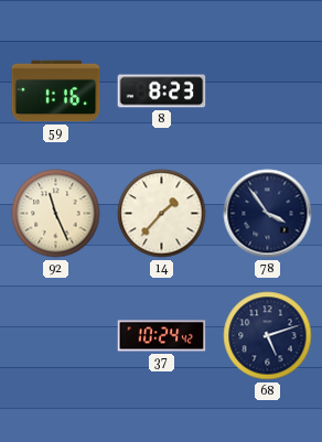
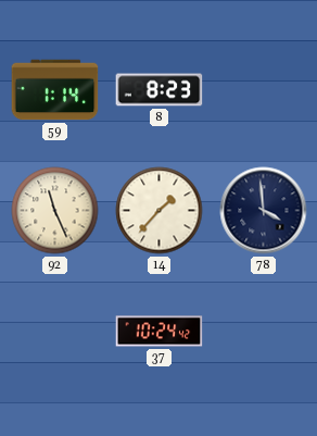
59: 1:16 -> 1:14
78: 3:54 -> 3:59
68: 5:12 -> none
